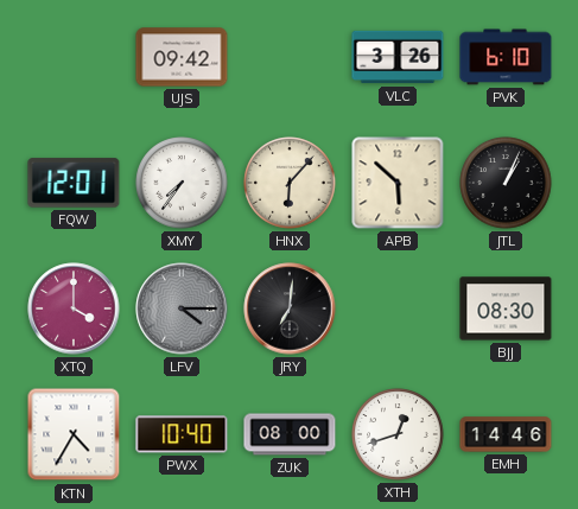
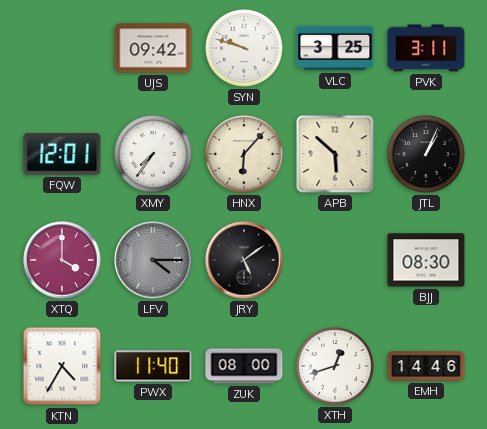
SYN: none -> 9:48
VLC: 3:26 -> 3:25
PVK: 6:10 -> 3:11
JRY: 7:01 -> 5:09
PWX: 10:40 -> 11:40
